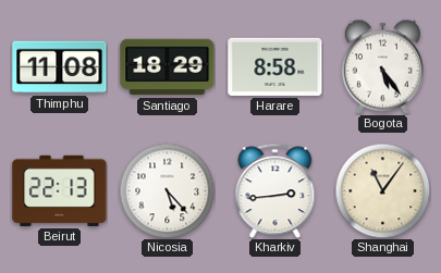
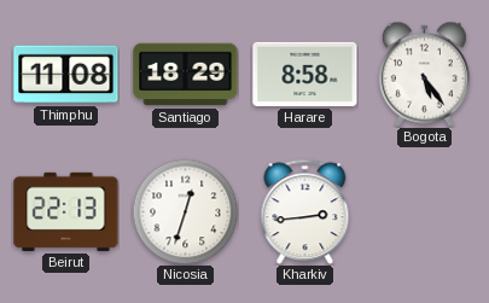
Nicosia: 5:23 -> 12:33
Shanghai: 11:06 -> none
